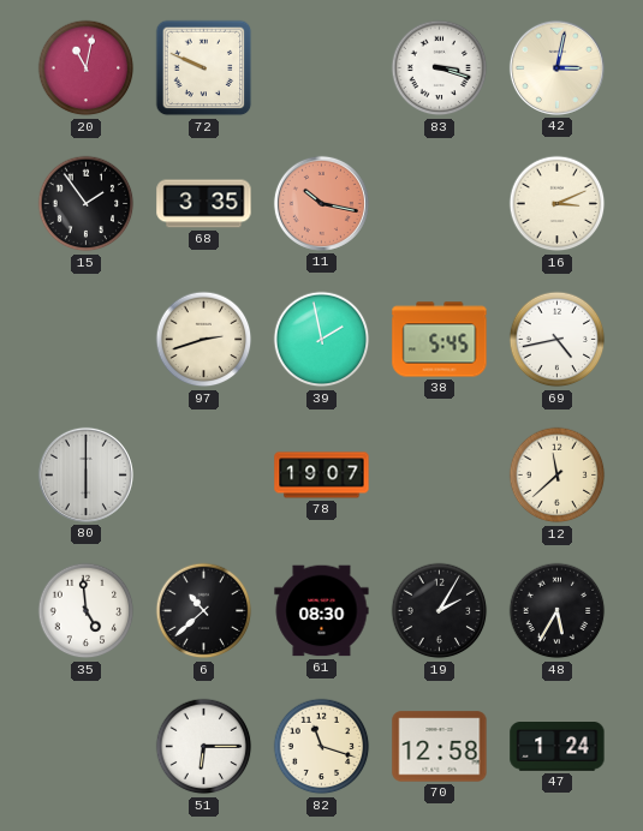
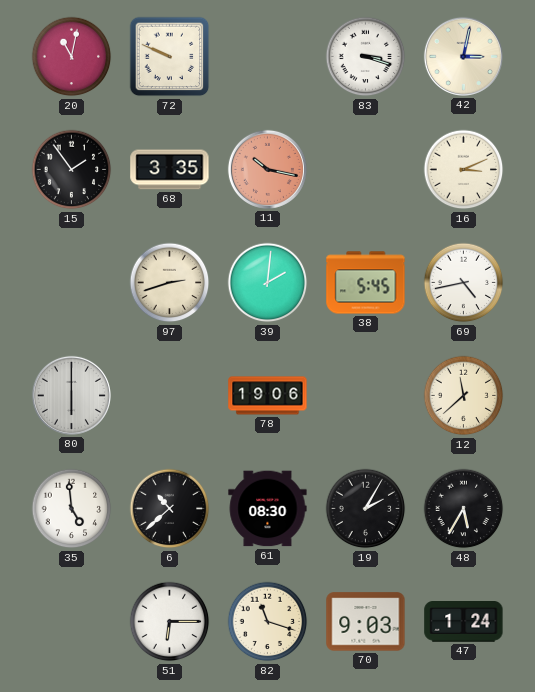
39: 1:58 -> 2:01
78: 19:07 -> 19:06
70: 12:58 -> 9:03
